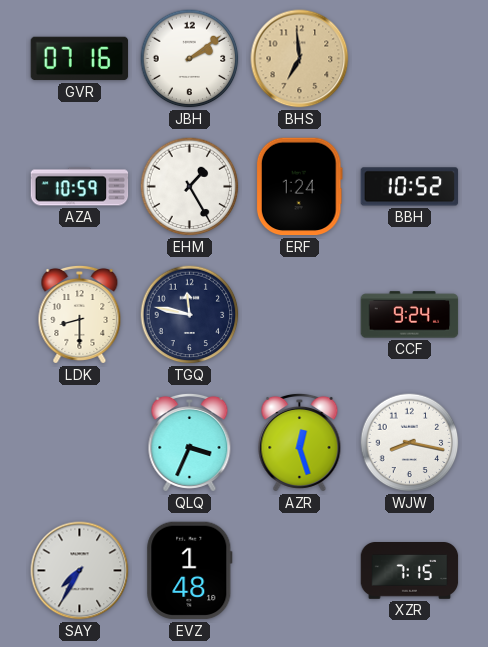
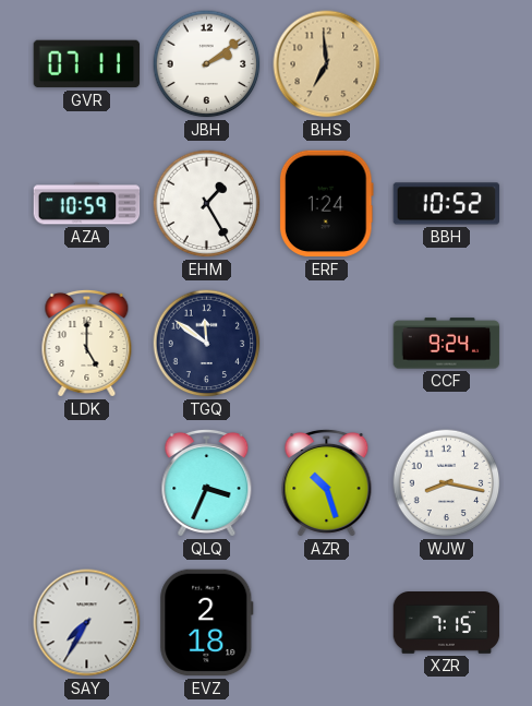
GVR: 07:16 -> 07:11
LDK: 8:30 -> 5:00
TGQ: 11:47 -> 11:51
AZR: 12:27 -> 10:27
EVZ: 1:48 -> 2:18
